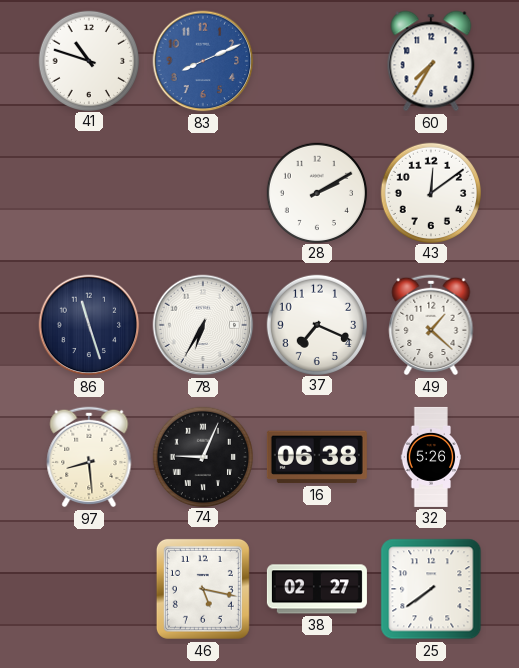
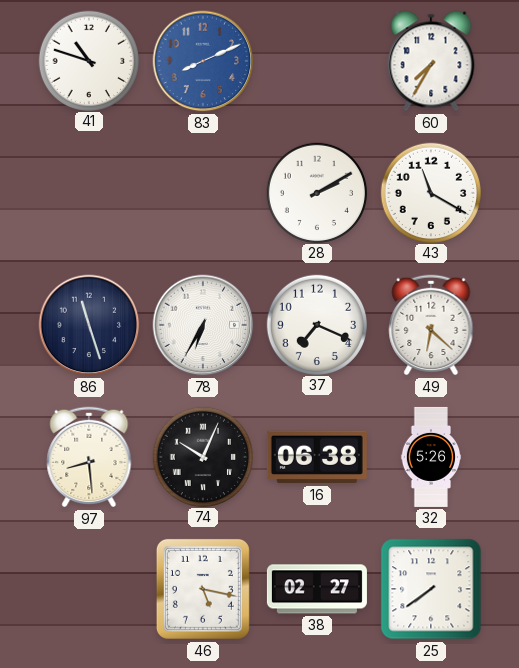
43: 12:09 -> 11:20
49: 1:22 -> 6:22
74: 9:04 -> 10:04
